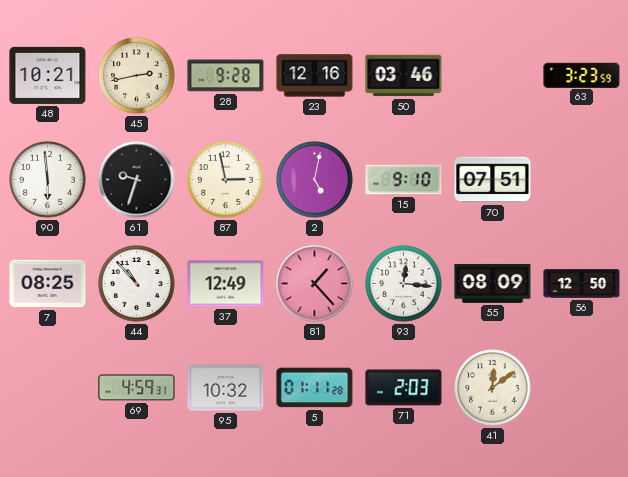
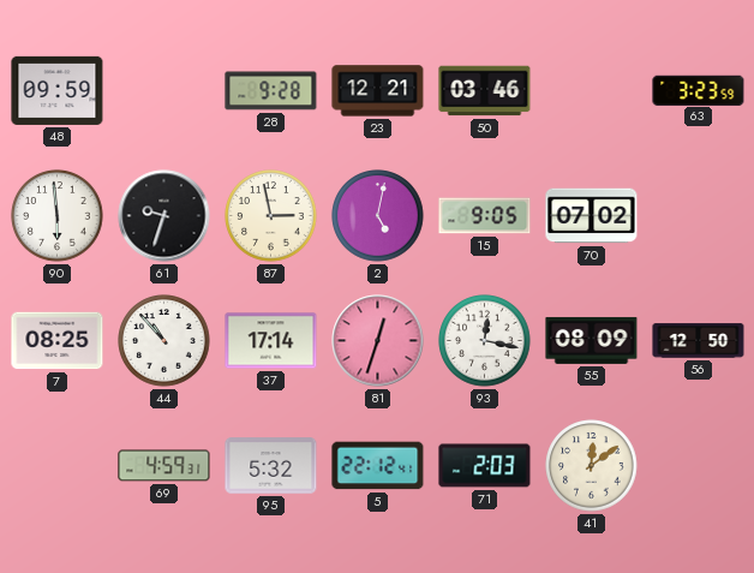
48: 10:21 -> 09:59
45: 2:43 -> none
23: 12:16 -> 12:21
15: 9:10 -> 9:05
70: 07:51 -> 07:02
37: 12:49 -> 17:14
81: 1:23 -> 12:33
93: 12:16 -> 12:17
95: 10:32 -> 5:32
5: 01:11 -> 22:12
